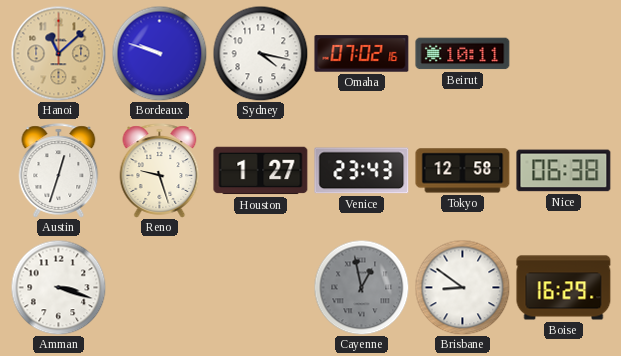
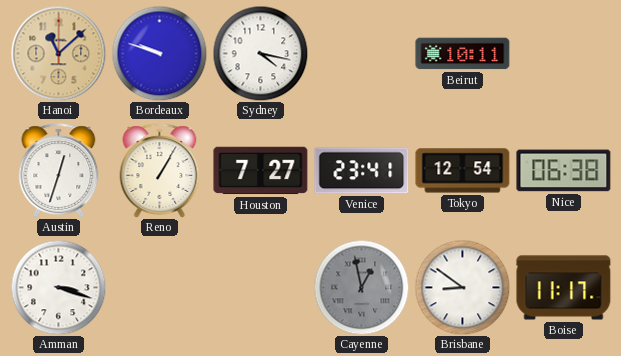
Omaha: 07:02 -> none
Reno: 9:27 -> 1:05
Houston: 1:27 -> 7:27
Venice: 23:43 -> 23:41
Tokyo: 12:58 -> 12:54
Boise: 16:29 -> 11:17
